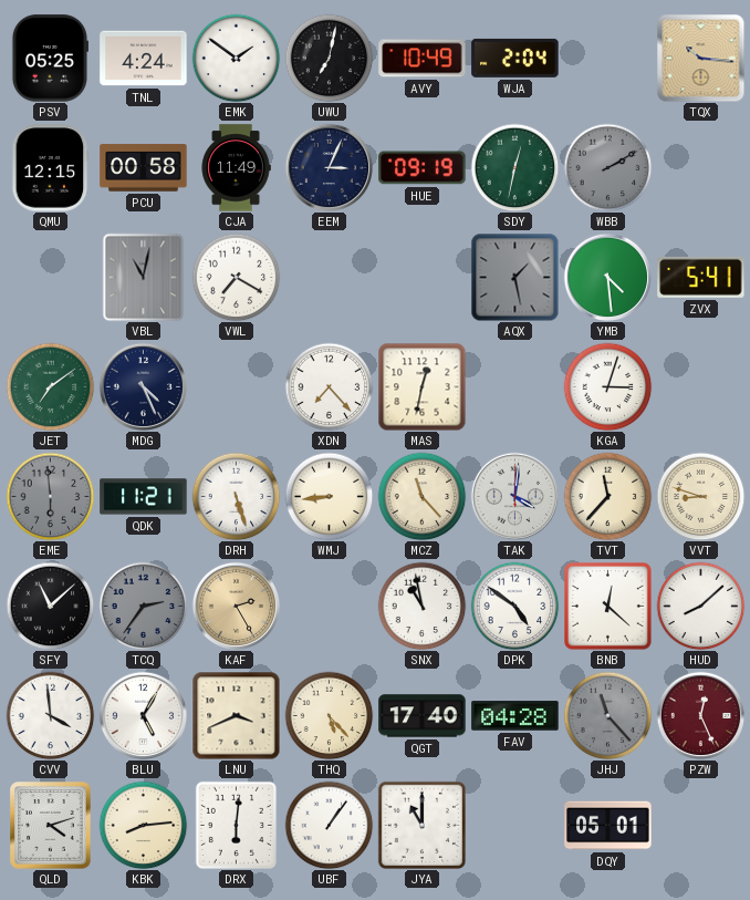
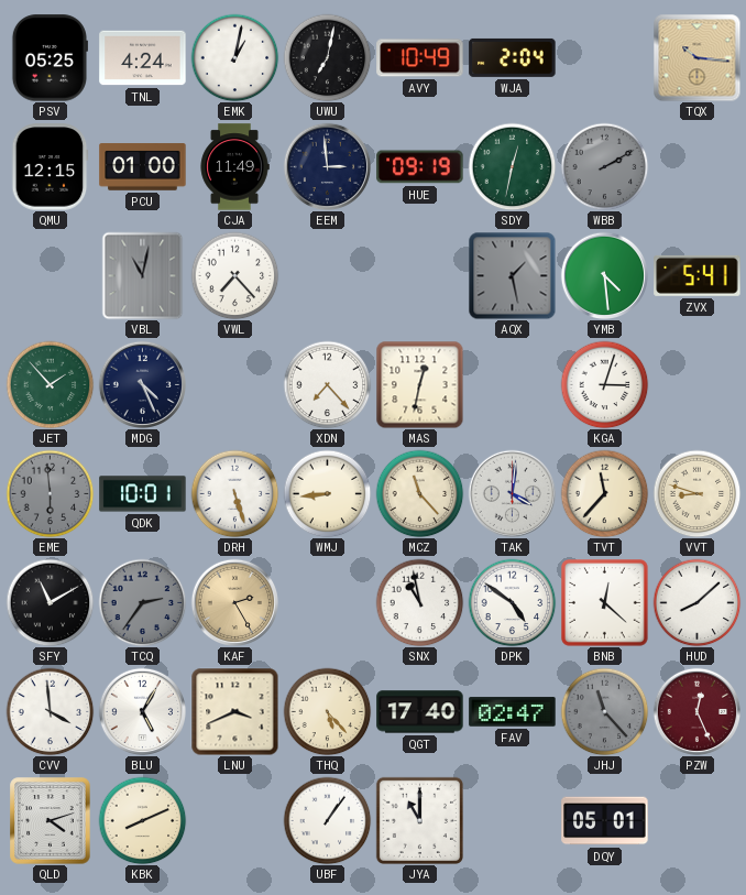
EMK: 1:51 -> 1:02
PCU: 00:58 -> 01:00
EEM: 3:04 -> 2:59
VWL: 7:20 -> 7:23
JET: 7:09 -> 1:53
QDK: 11:21 -> 10:01
SFY: 11:08 -> 11:10
FAV: 04:28 -> 02:47
KBK: 8:14 -> 8:11
DRX: 6:01 -> none
